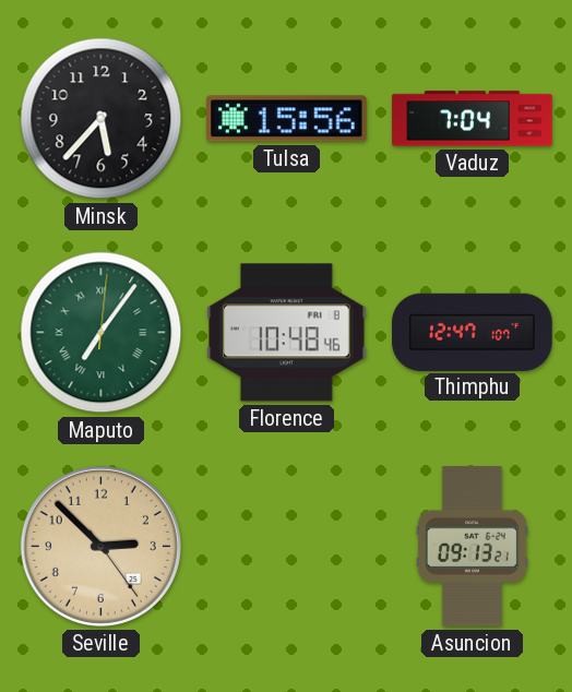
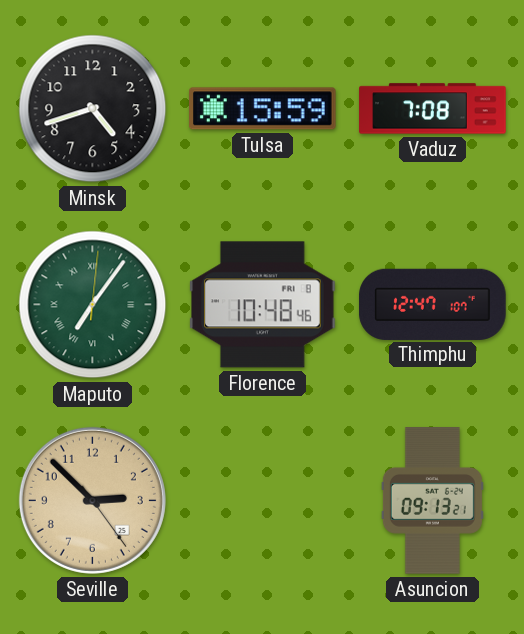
Minsk: 5:37 -> 4:42
Tulsa: 15:56 -> 15:59
Vaduz: 7:04 -> 7:08
